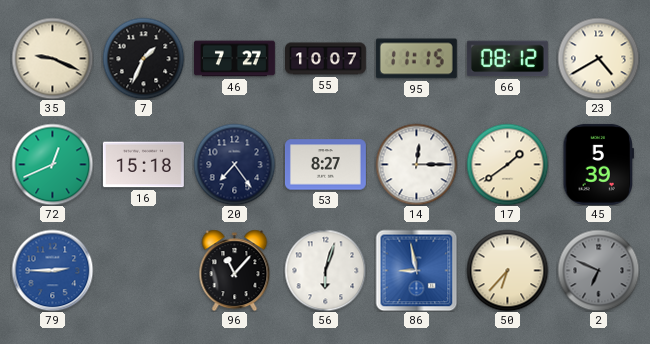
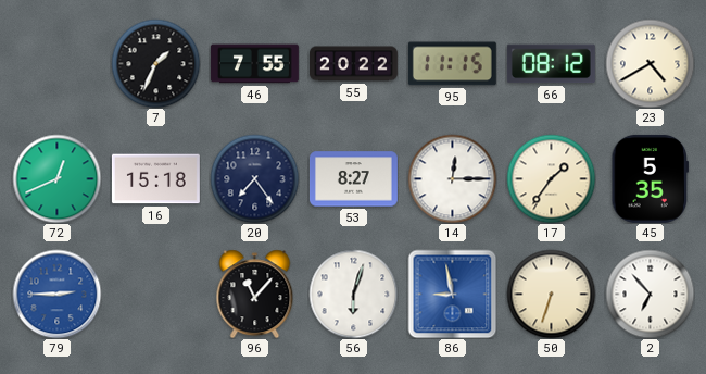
35: 9:19 -> none
46: 7:27 -> 7:55
55: 10:07 -> 20:22
17: 1:39 -> 1:36
45: 5:39 -> 5:35
50: 6:37 -> 6:33
2: 6:49 -> 6:53
2 dial: grey -> white
